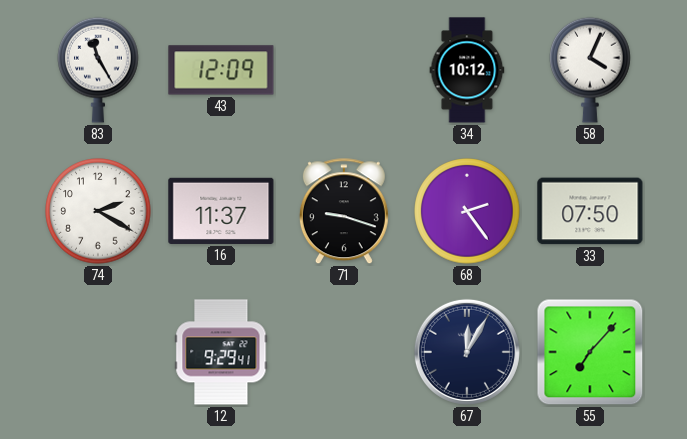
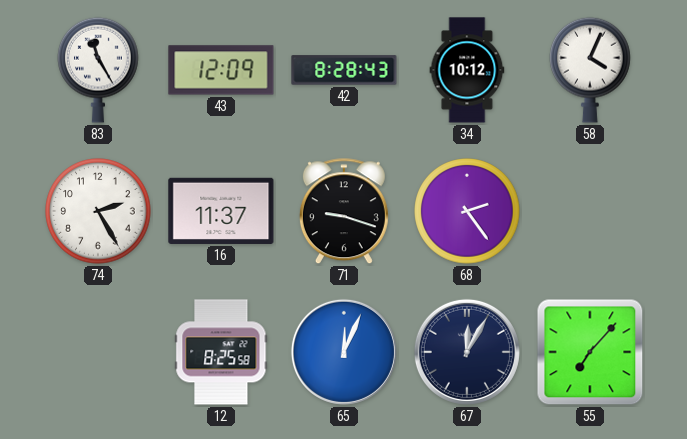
42: none -> 8:28
74: 2:20 -> 2:25
33: 07:50 -> none
12: 9:29 -> 8:25
65: none -> 12:04
